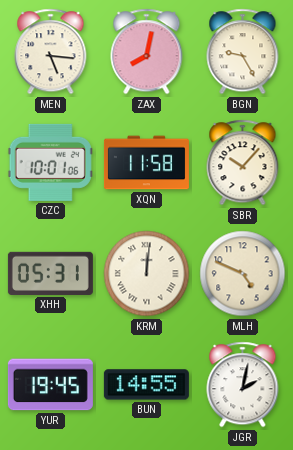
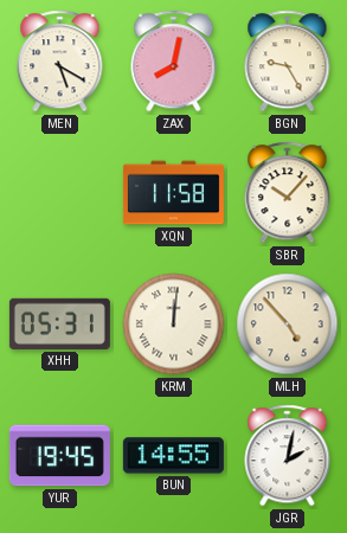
MEN: 5:16 -> 5:20
CZC: 10:01 -> none
MLH: 4:49 -> 4:53
